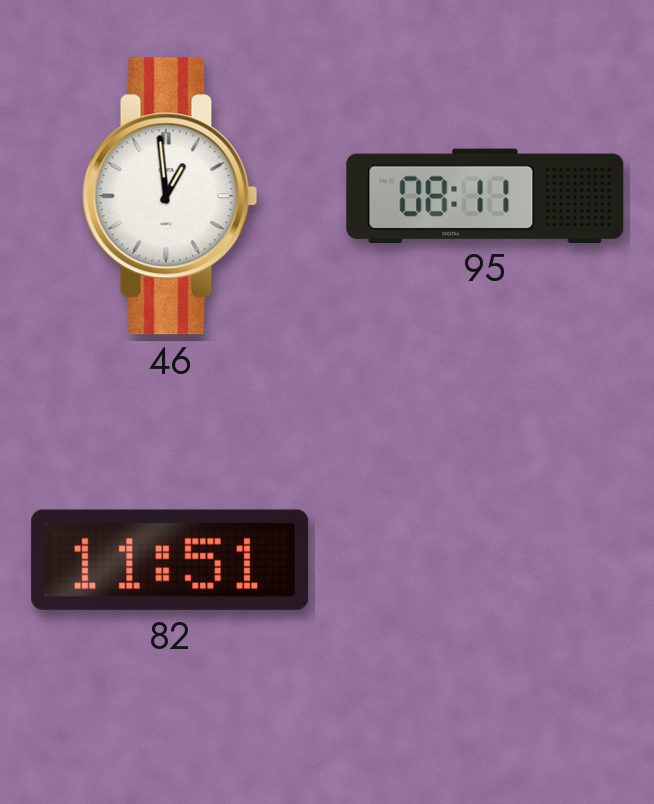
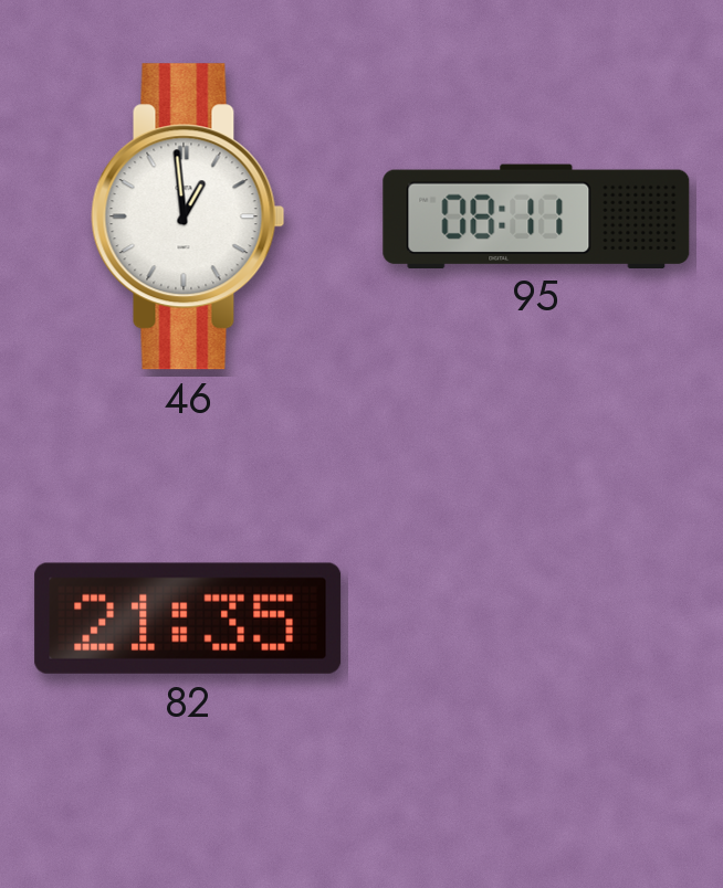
82: 11:51 -> 21:35
